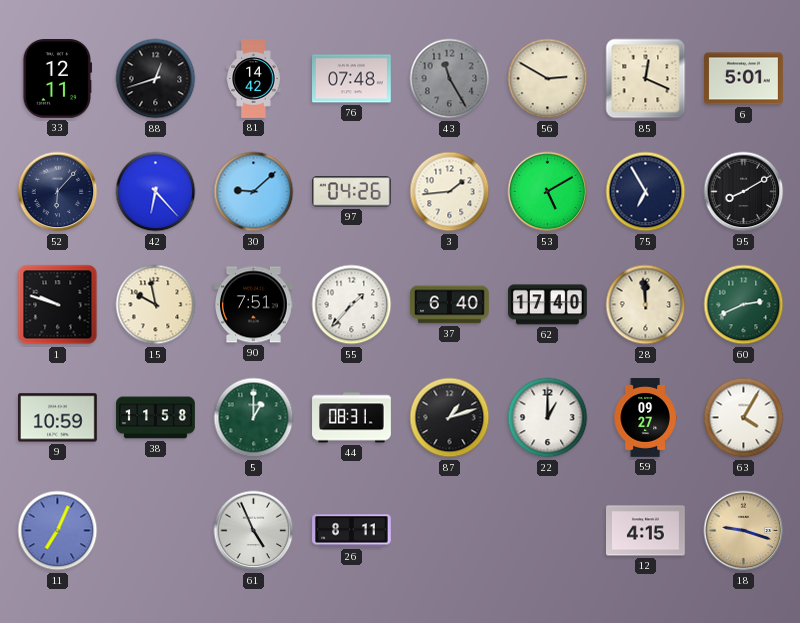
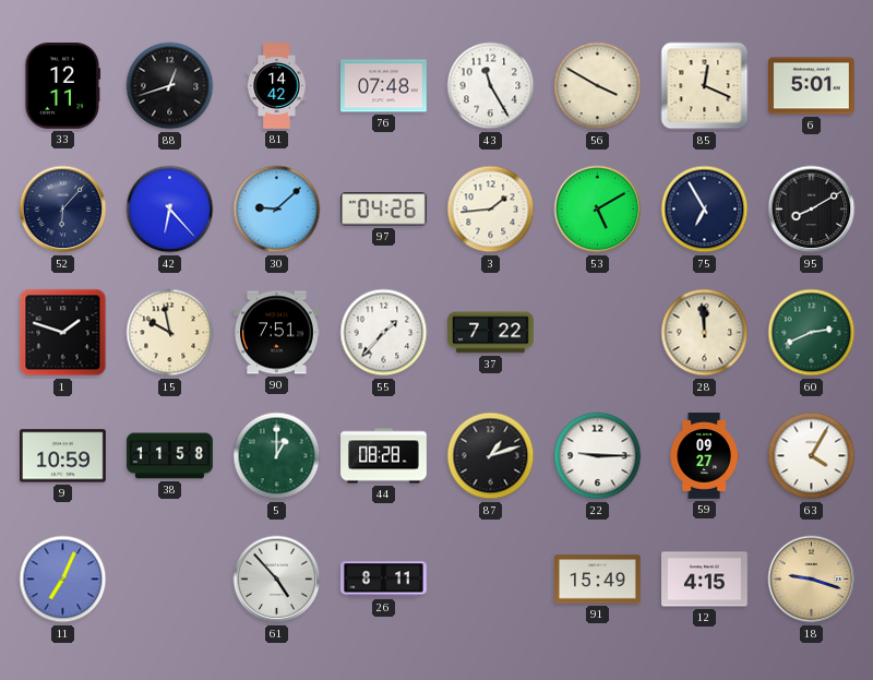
43 dial: grey -> white
56: 2:50 -> 3:50
1: 9:48 -> 1:48
37: 6:40 -> 7:22
62: 17:40 -> none
44: 08:31 -> 08:28
22: 1:00 -> 9:15
61: 4:56 -> 4:53
91: none -> 15:49
